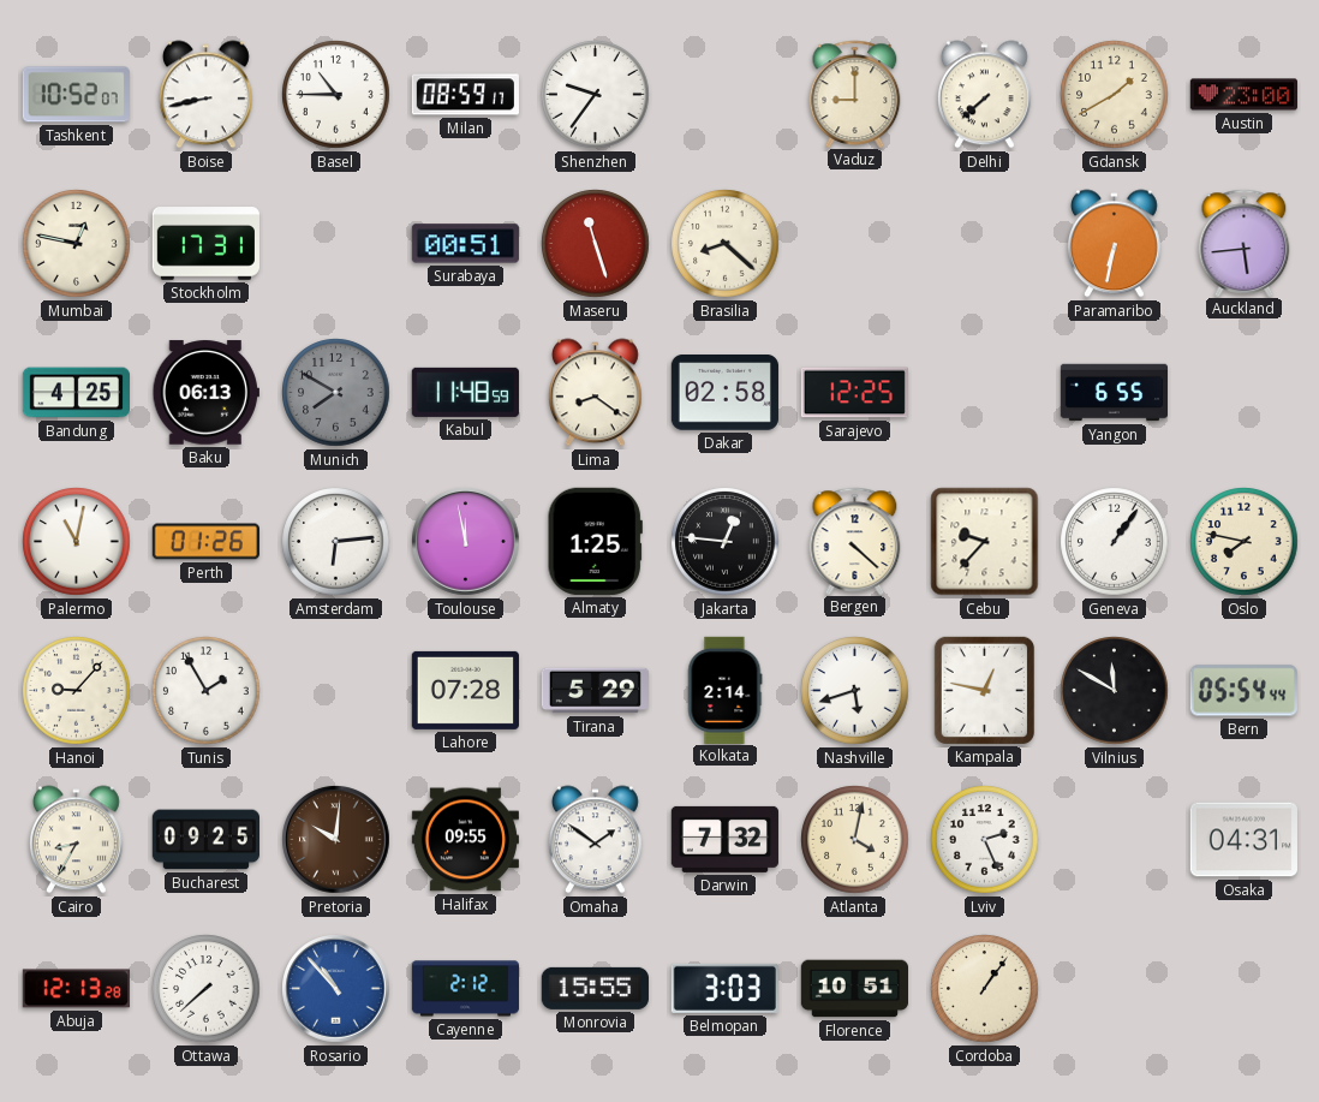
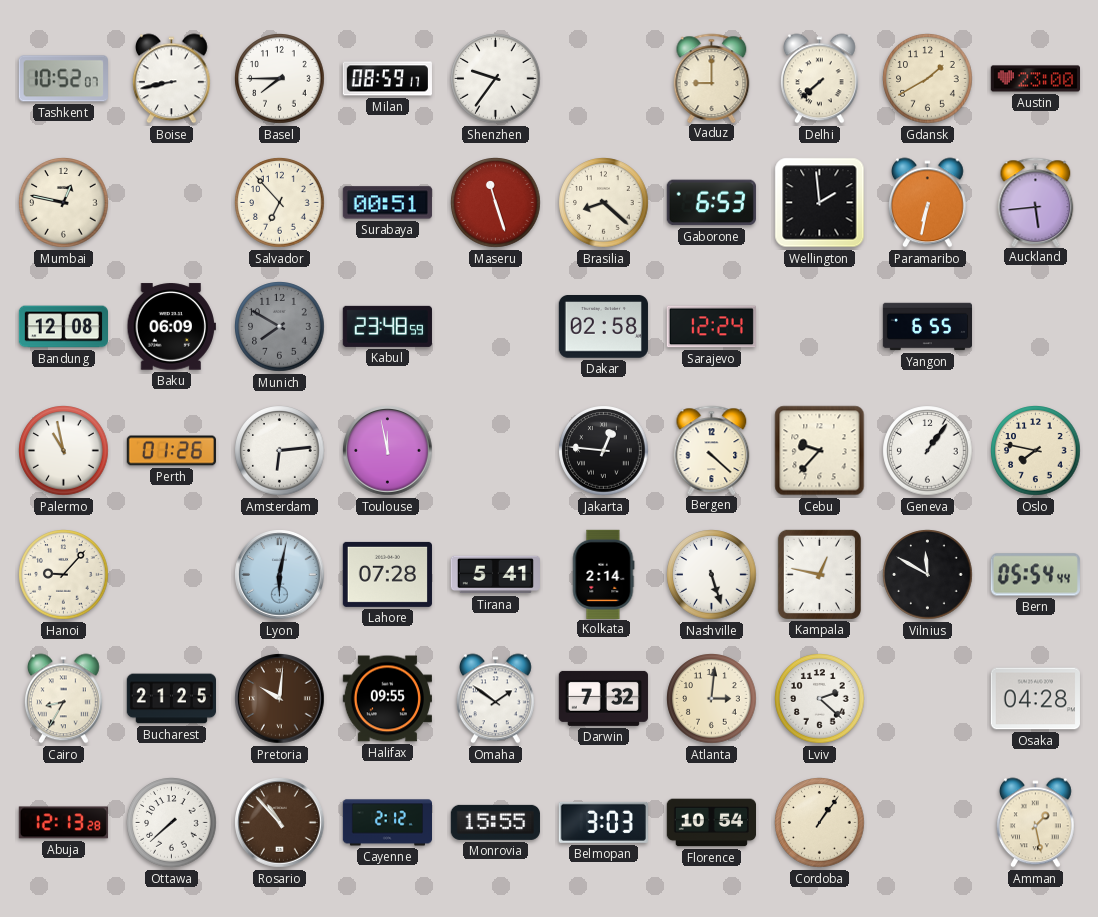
Basel: 10:45 -> 7:45
Stockholm: 17:31 -> none
Salvador: none -> 6:53
Gaborone: none -> 6:53
Wellington: none -> 1:59
Bandung: 4:25 -> 12:08
Baku: 06:13 -> 06:09
Kabul: 11:48 -> 23:48
Lima: 8:21 -> none
Sarajevo: 12:25 -> 12:24
Palermo: 11:02 -> 10:58
Almaty: 1:25 -> none
Tunis: 1:55 -> none
Lyon: none -> 6:02
Tirana: 5:29 -> 5:41
Nashville: 5:42 -> 5:27
Bucharest: 09:25 -> 21:25
Atlanta: 4:02 -> 3:01
Lviv: 2:26 -> 2:22
Osaka: 04:31 -> 04:28
Rosario dial: blue -> brown
Florence: 10:51 -> 10:54
Amman: none -> 1:28
